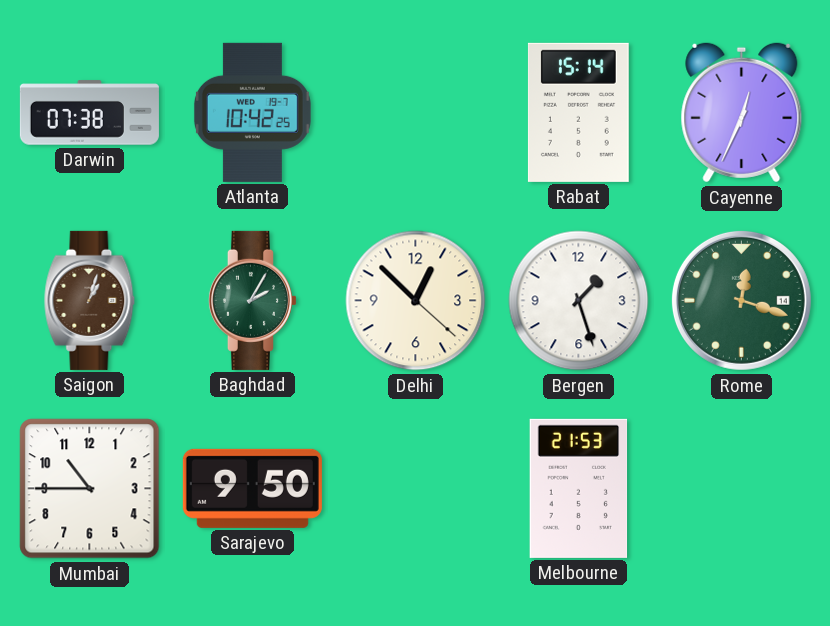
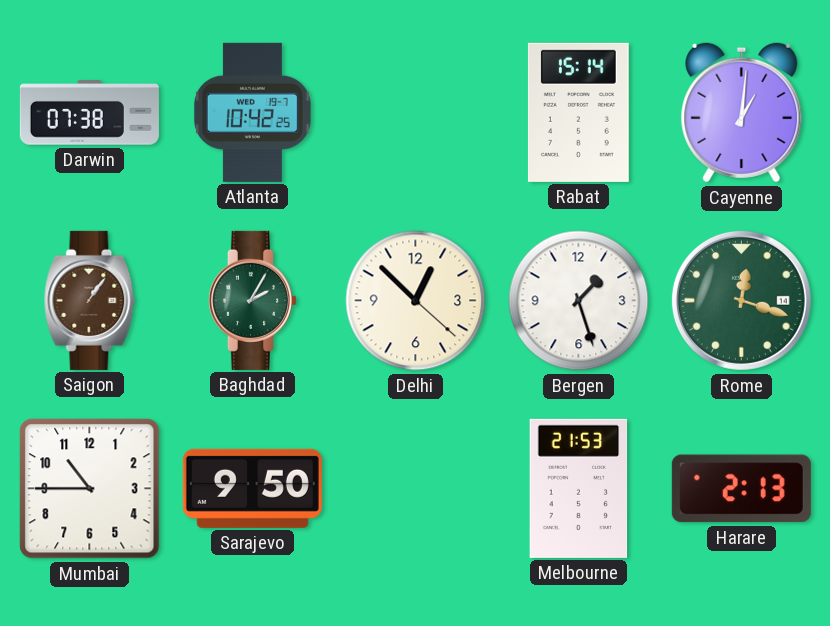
Cayenne: 12:34 -> 1:01
Saigon: 1:03 -> 1:06
Harare: none -> 2:13
